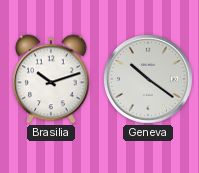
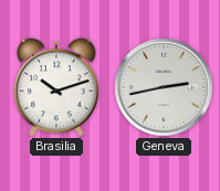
Geneva: 10:21 -> 2:43
